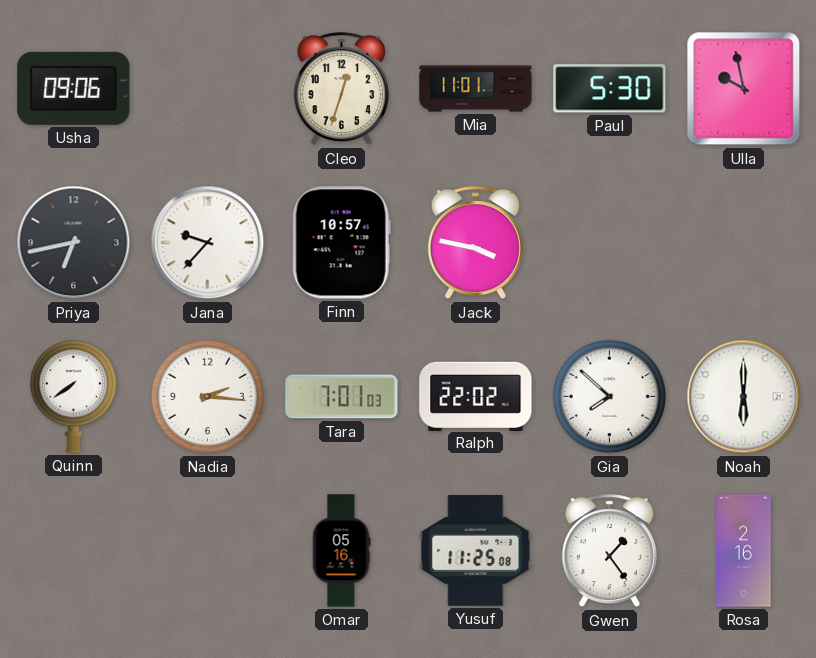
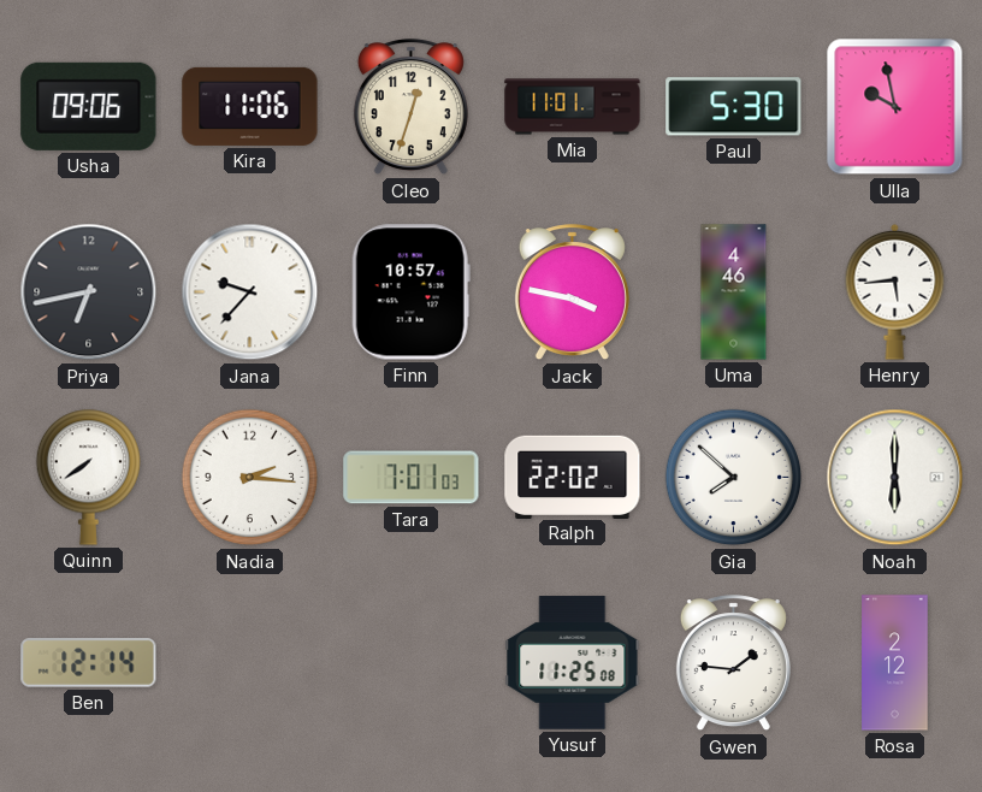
Kira: none -> 11:06
Uma: none -> 4:46
Henry: none -> 5:44
Ben: none -> 12:14
Omar: 05:16 -> none
Gwen: 1:24 -> 1:46
Rosa: 2:16 -> 2:12
